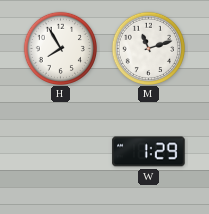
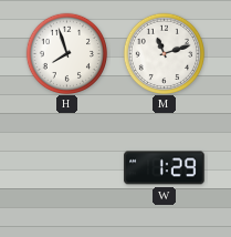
H: 7:55 -> 7:57
